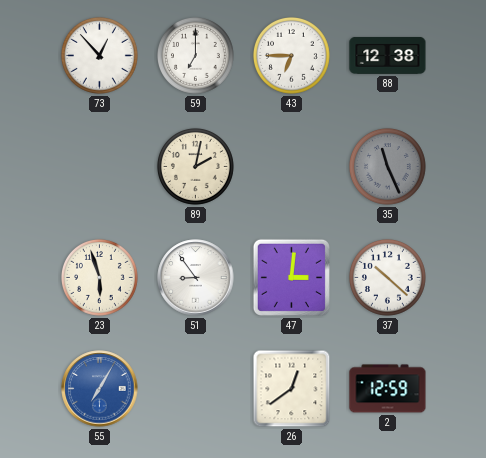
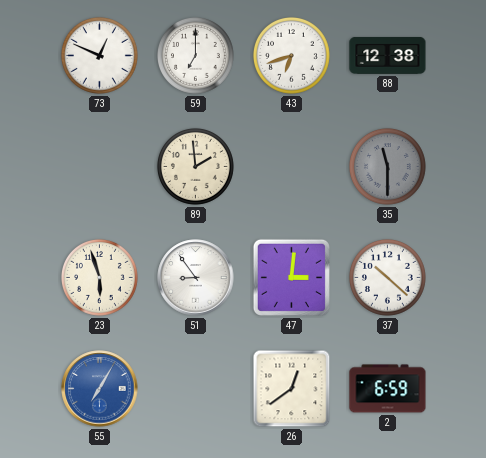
73: 12:53 -> 12:49
43: 6:45 -> 6:42
89: 2:02 -> 1:59
35: 11:26 -> 11:30
2: 12:59 -> 6:59
